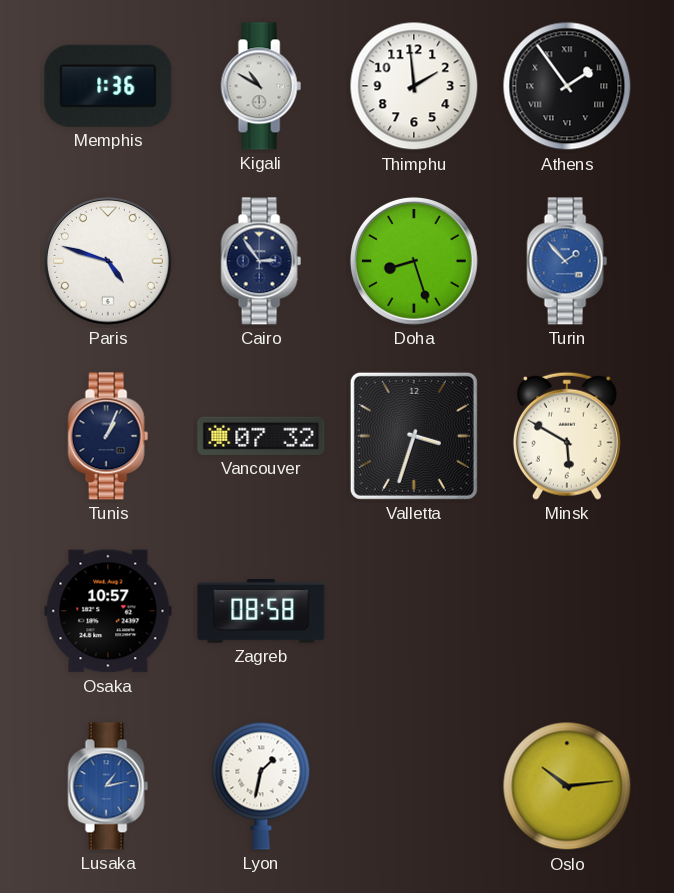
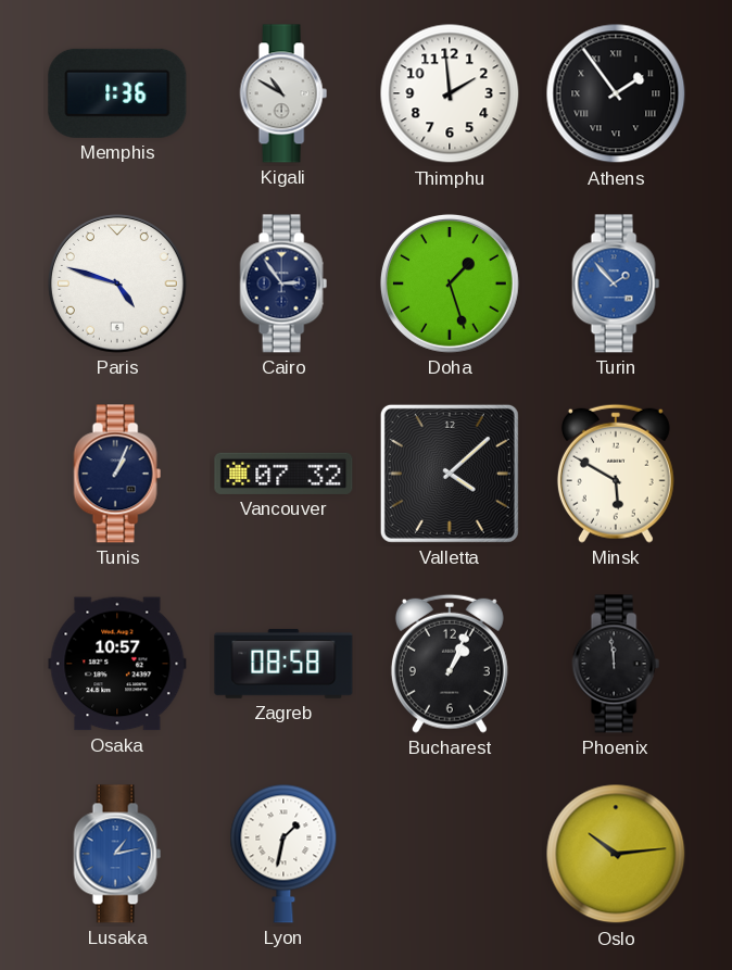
Doha: 8:27 -> 1:27
Valletta: 3:33 -> 4:08
Bucharest: none -> 1:04
Phoenix: none -> 11:59
